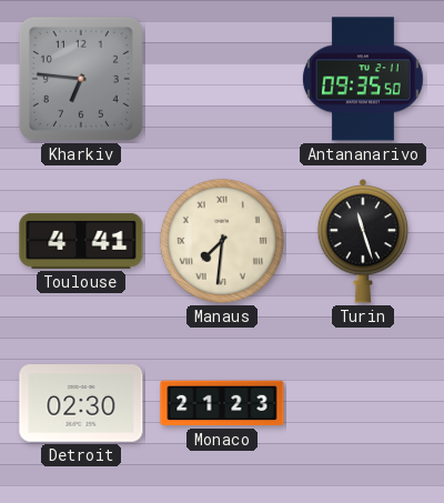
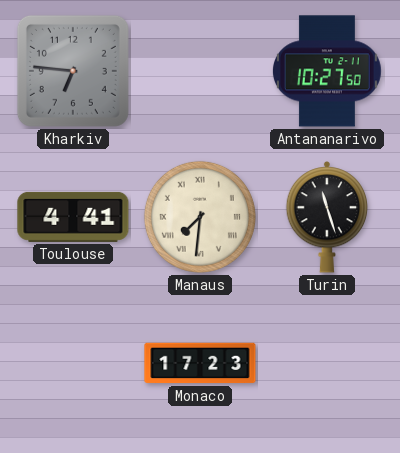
Antananarivo: 09:35 -> 10:27
Detroit: 02:30 -> none
Monaco: 21:23 -> 17:23
